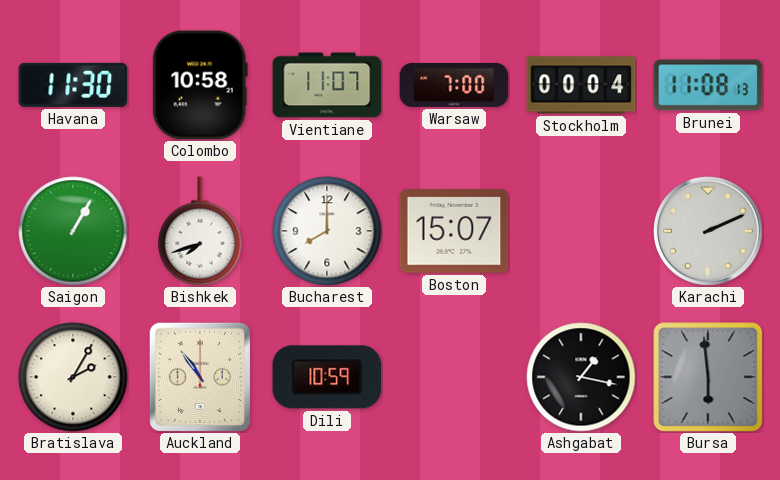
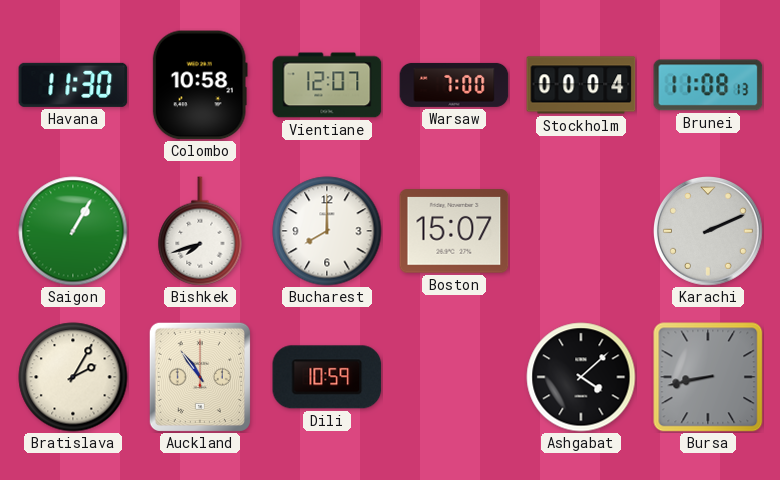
Vientiane: 11:07 -> 12:07
Ashgabat: 1:17 -> 4:08
Bursa: 5:59 -> 8:43
